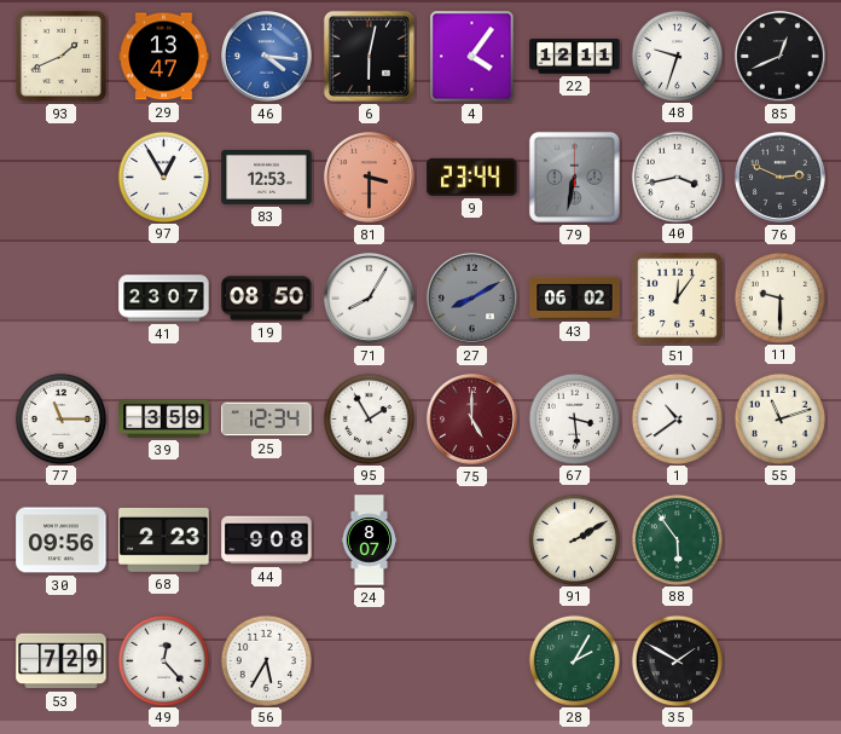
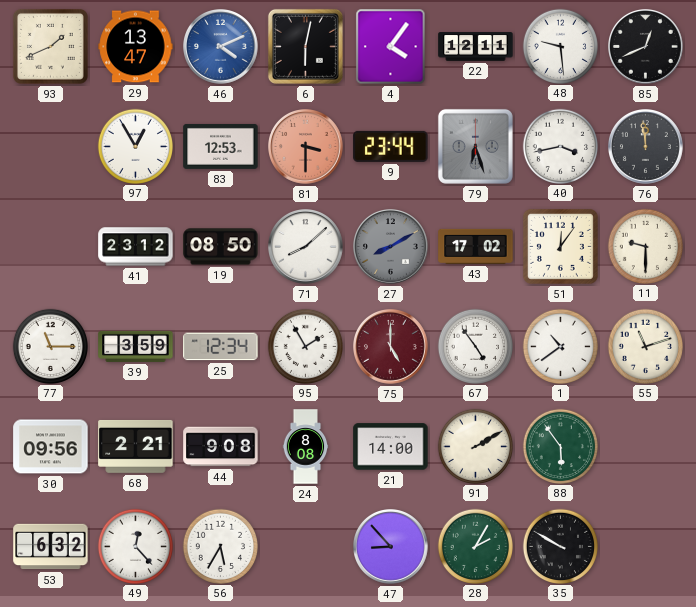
46: 4:16 -> 4:11
48: 9:33 -> 9:29
79: 6:32 -> 6:27
76: 2:49 -> 11:59
41: 23:07 -> 23:12
71: 8:05 -> 8:08
43: 06:02 -> 17:02
67: 3:29 -> 4:54
68: 2:23 -> 2:21
24: 8:07 -> 8:08
21: none -> 14:00
53: 7:29 -> 6:32
47: none -> 8:53
35: 1:50 -> 9:50
